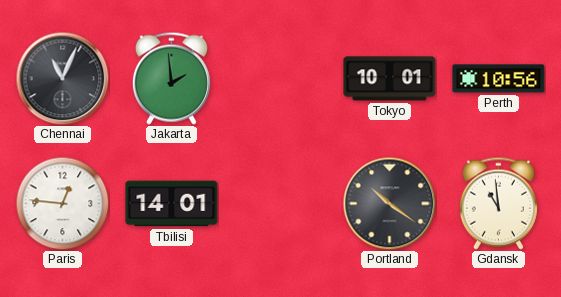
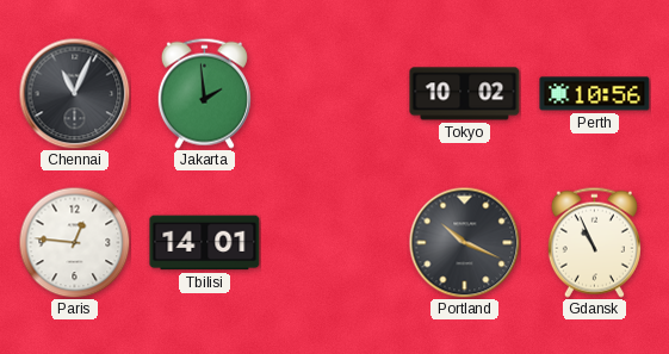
Tokyo: 10:01 -> 10:02
Portland: 10:21 -> 10:19
Gdansk: 10:59 -> 10:56
